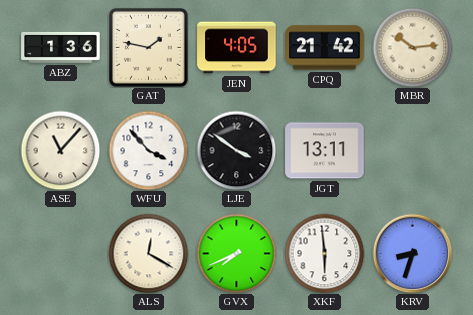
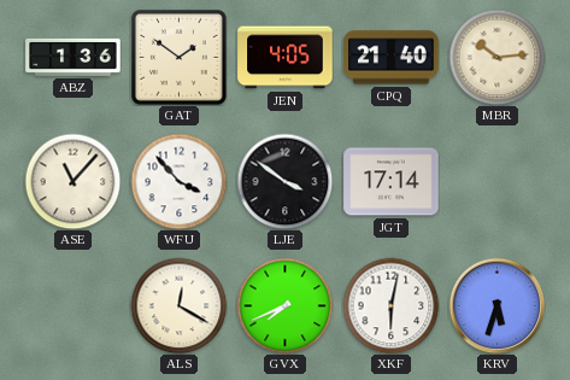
GAT: 1:47 -> 1:51
CPQ: 21:42 -> 21:40
JGT: 13:11 -> 17:14
XKF: 5:59 -> 6:02
KRV: 8:33 -> 5:33
